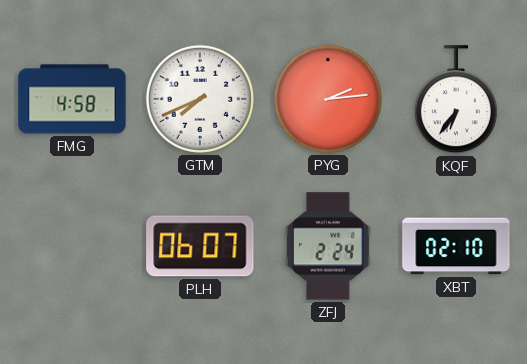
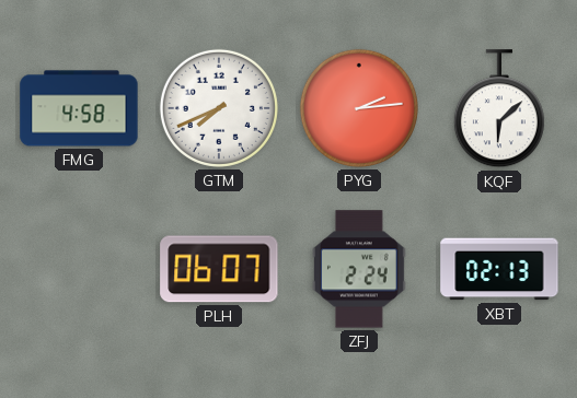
KQF: 6:36 -> 6:08
XBT: 02:10 -> 02:13
